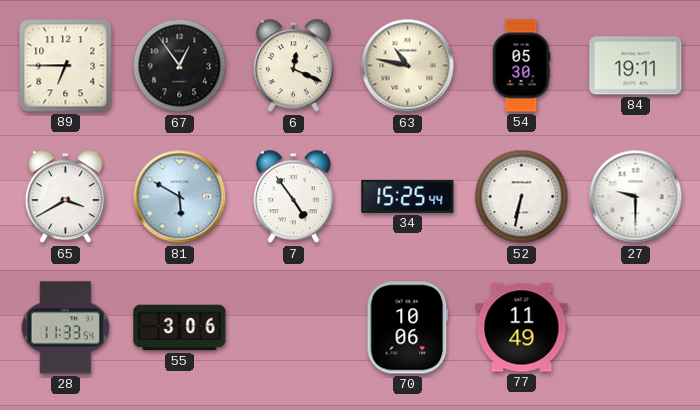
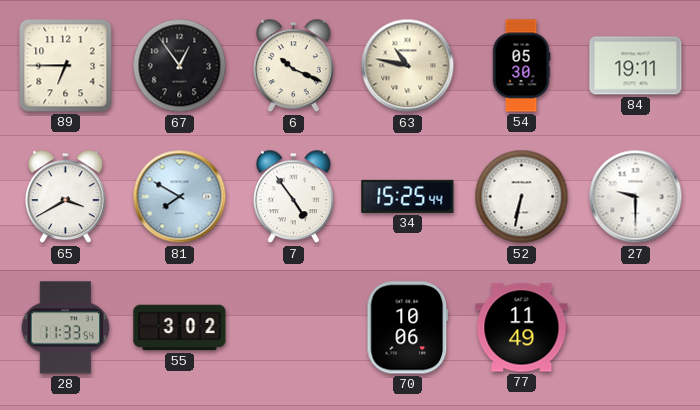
6: 12:19 -> 10:19
81: 5:50 -> 7:50
55: 3:06 -> 3:02
